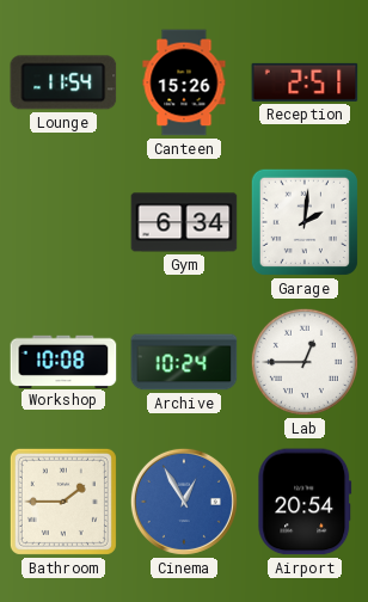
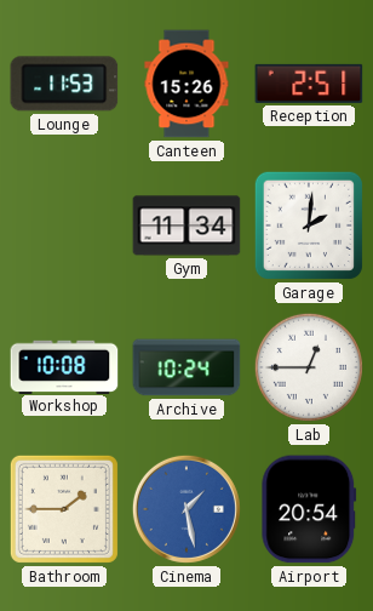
Lounge: 11:54 -> 11:53
Gym: 6:34 -> 11:34
Cinema: 12:55 -> 1:28
